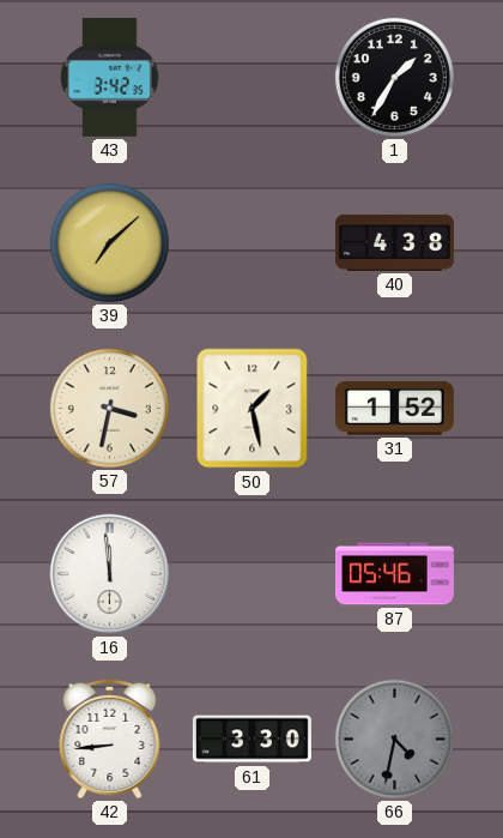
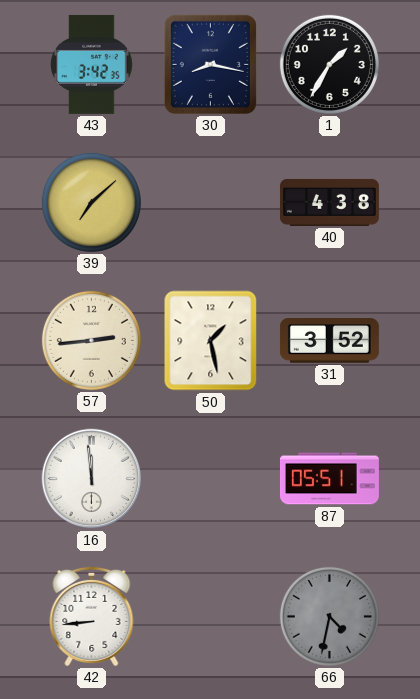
30: none -> 8:17
57: 3:32 -> 2:44
31: 1:52 -> 3:52
87: 05:46 -> 05:51
61: 3:30 -> none
